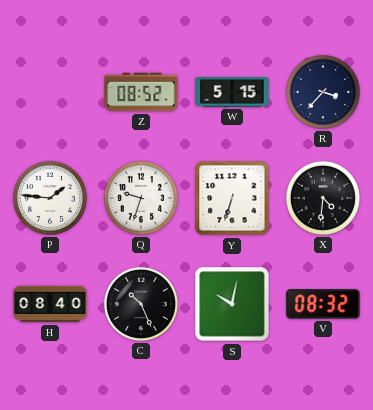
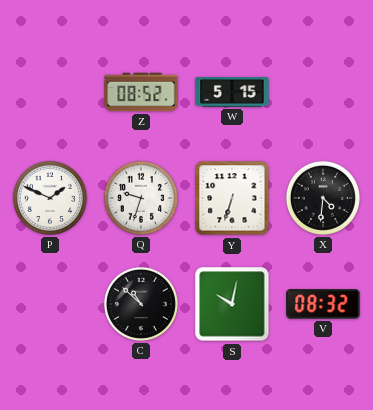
R: 3:37 -> none
P: 1:46 -> 1:49
H: 08:40 -> none
C: 10:26 -> 10:52
